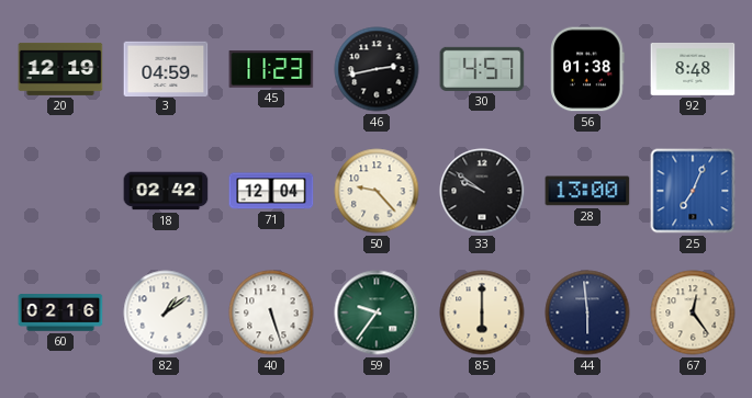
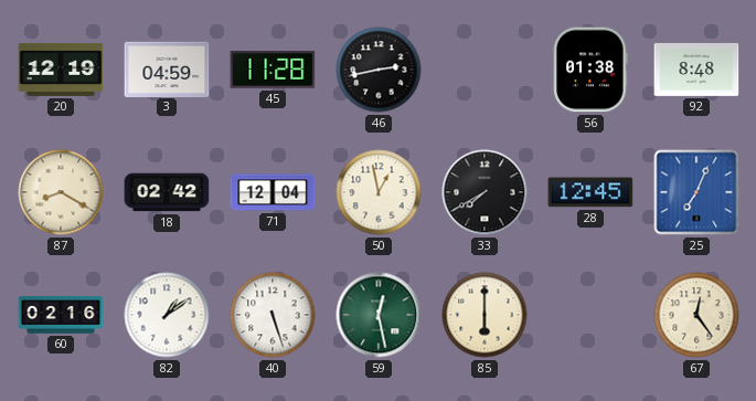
45: 11:23 -> 11:28
30: 4:57 -> none
87: none -> 8:20
50: 9:23 -> 12:58
33: 9:51 -> 7:40
28: 13:00 -> 12:45
59: 9:36 -> 12:28
44: 5:59 -> none
